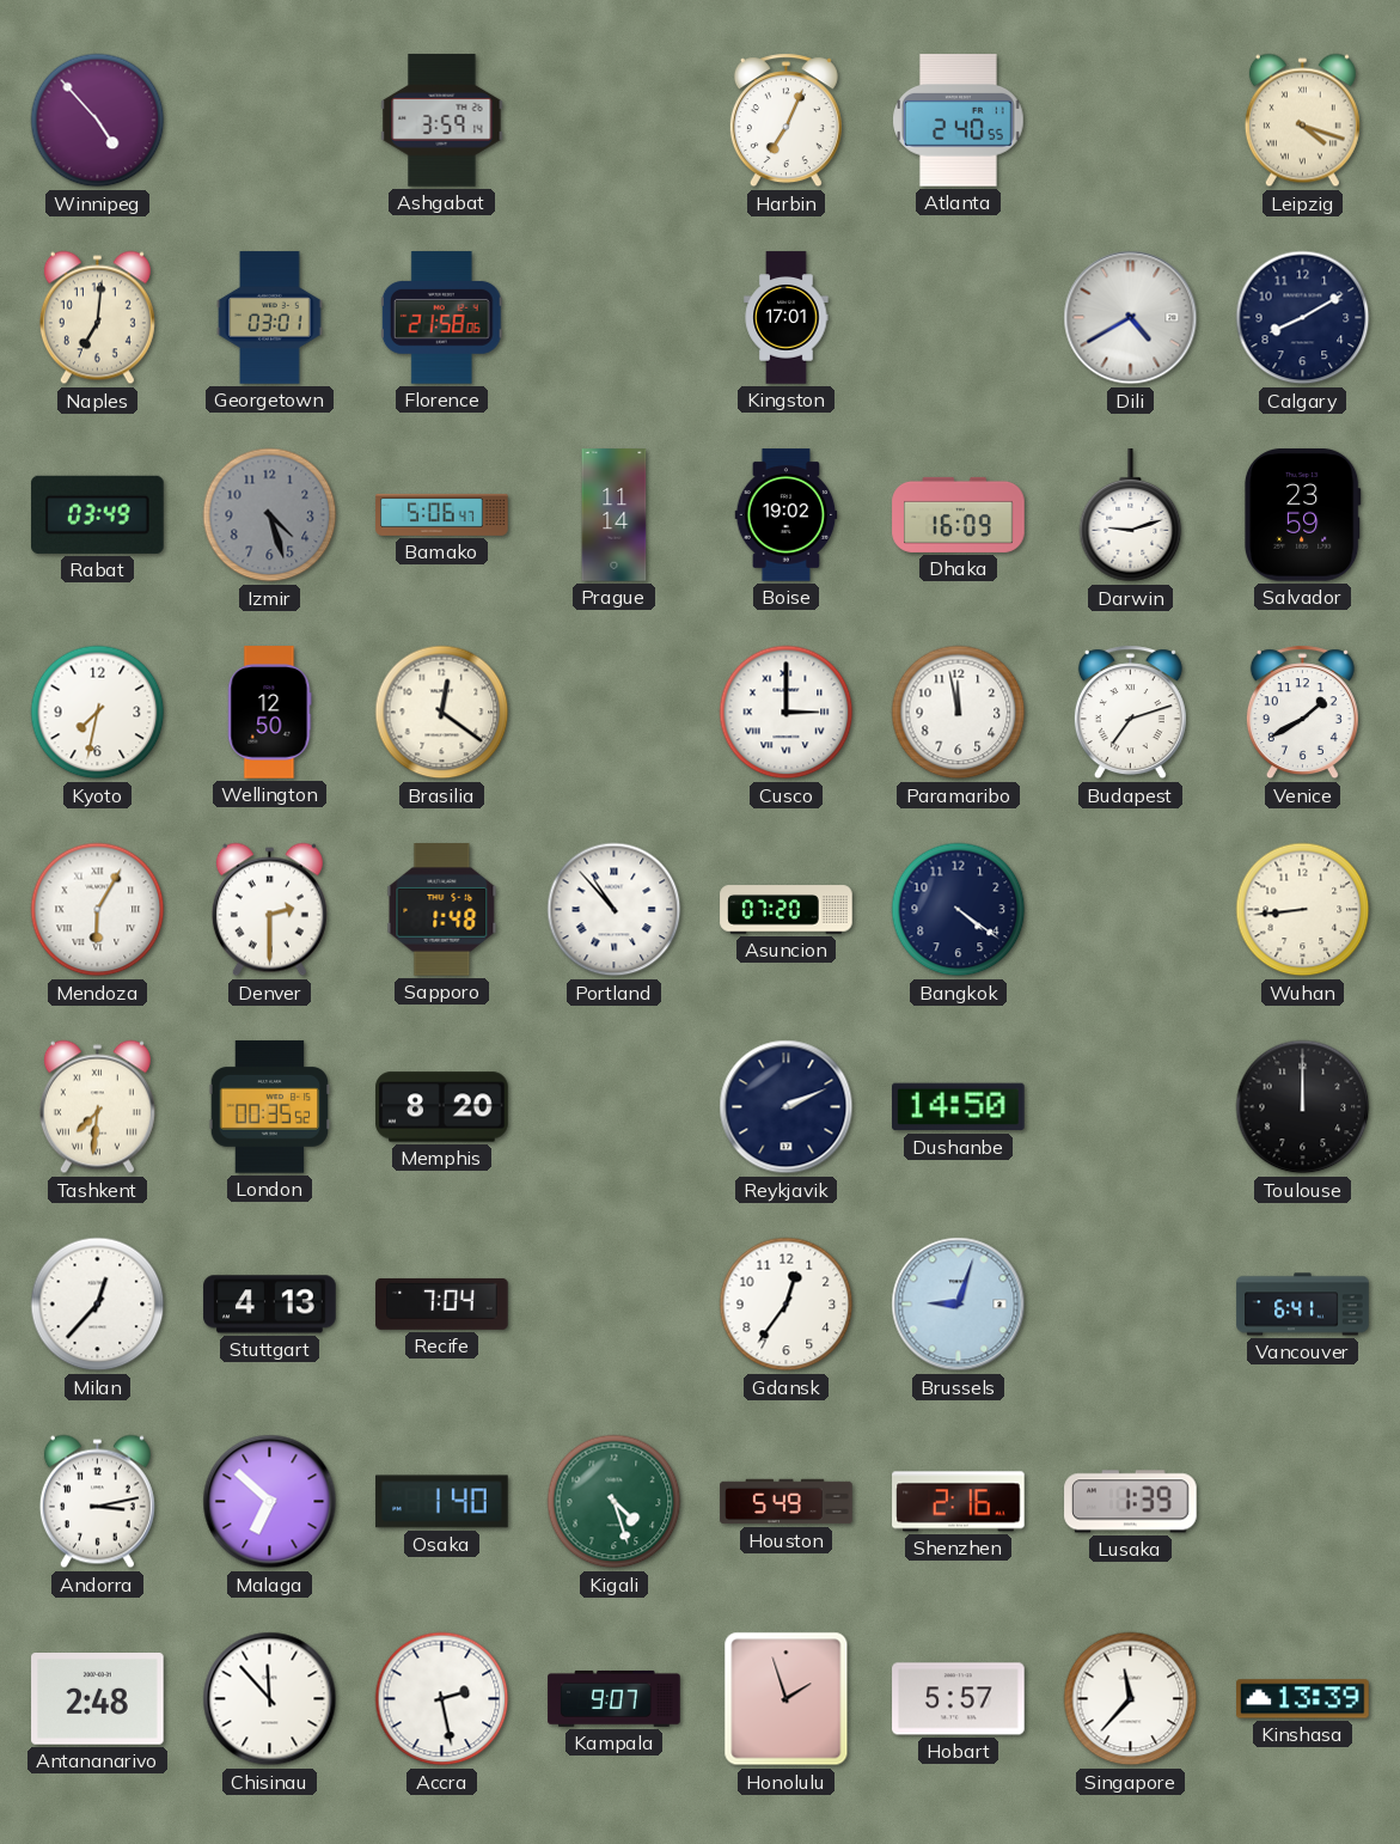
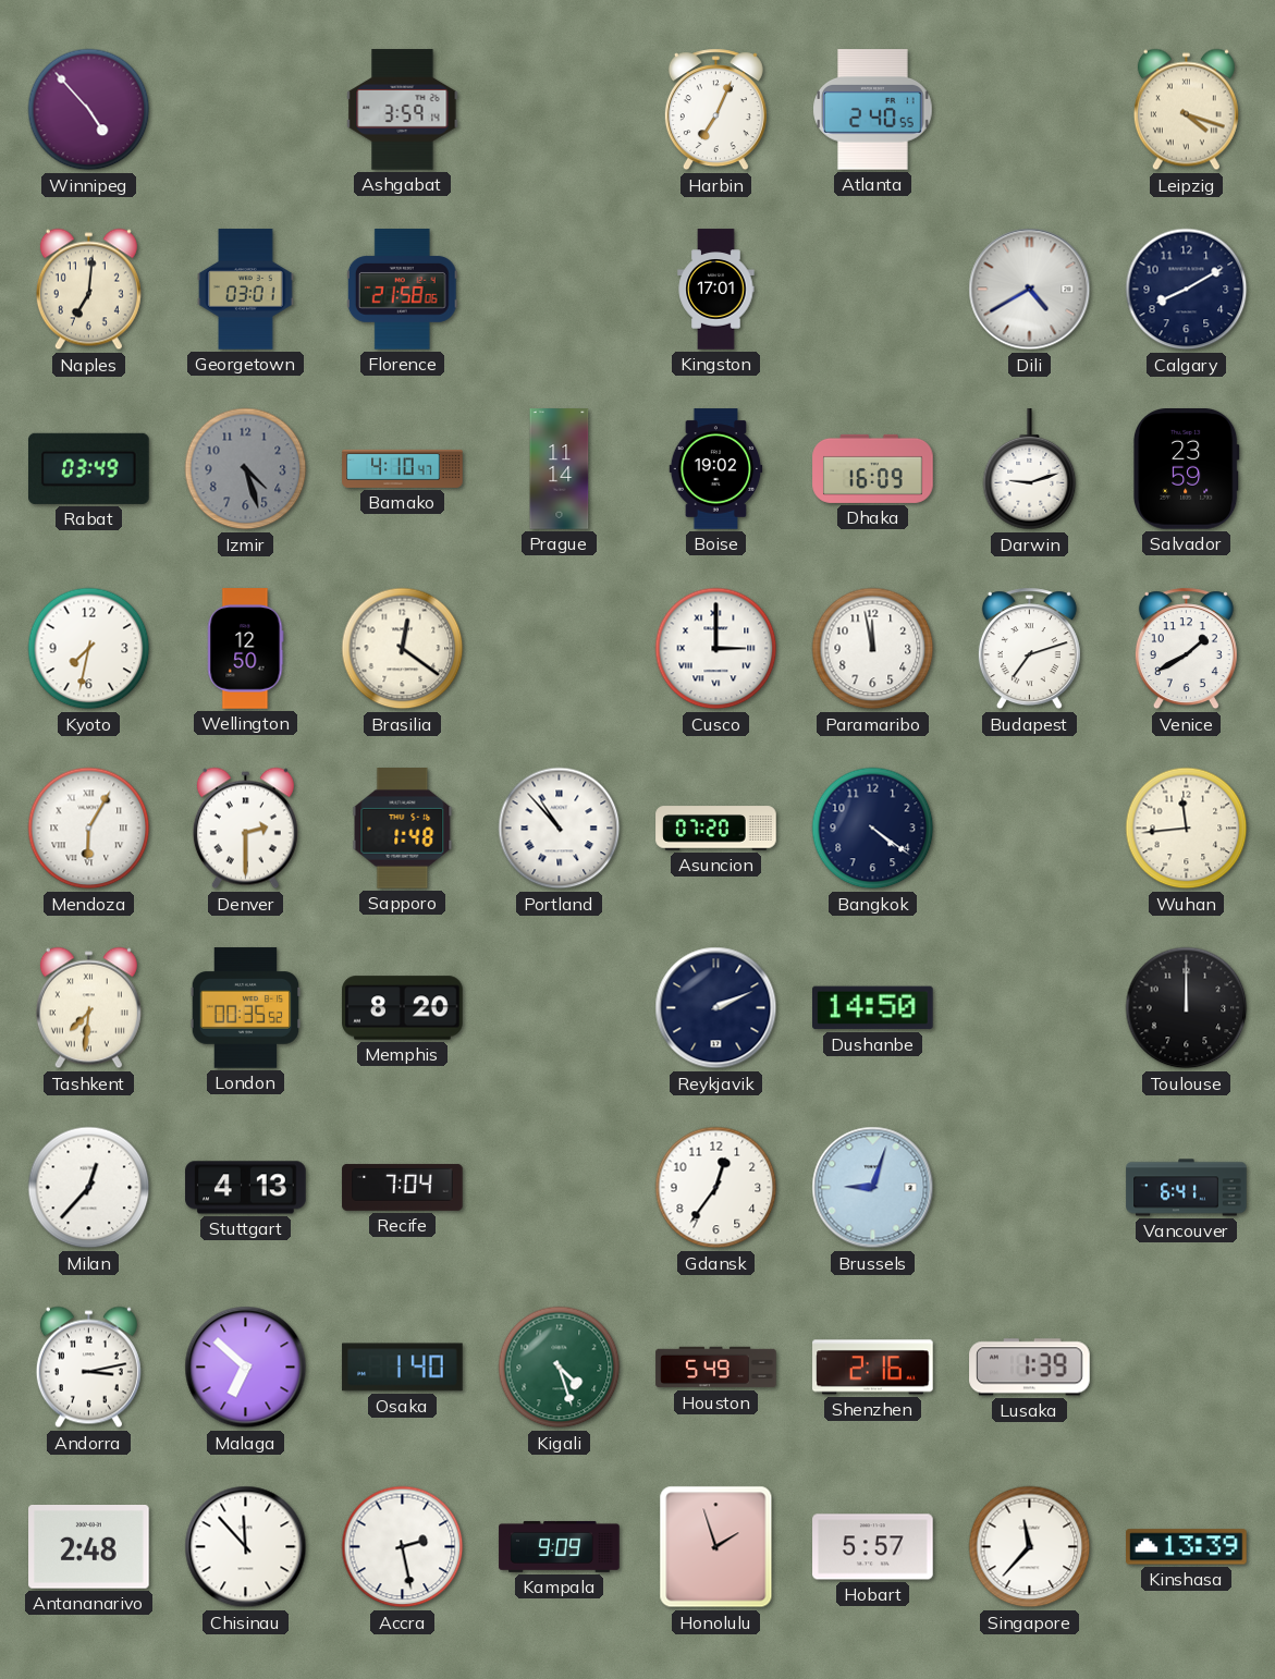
Bamako: 5:06 -> 4:10
Wuhan: 8:44 -> 11:44
Kampala: 9:07 -> 9:09
